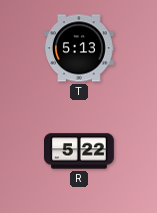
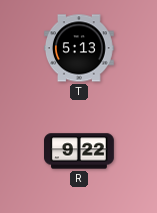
R: 5:22 -> 9:22
